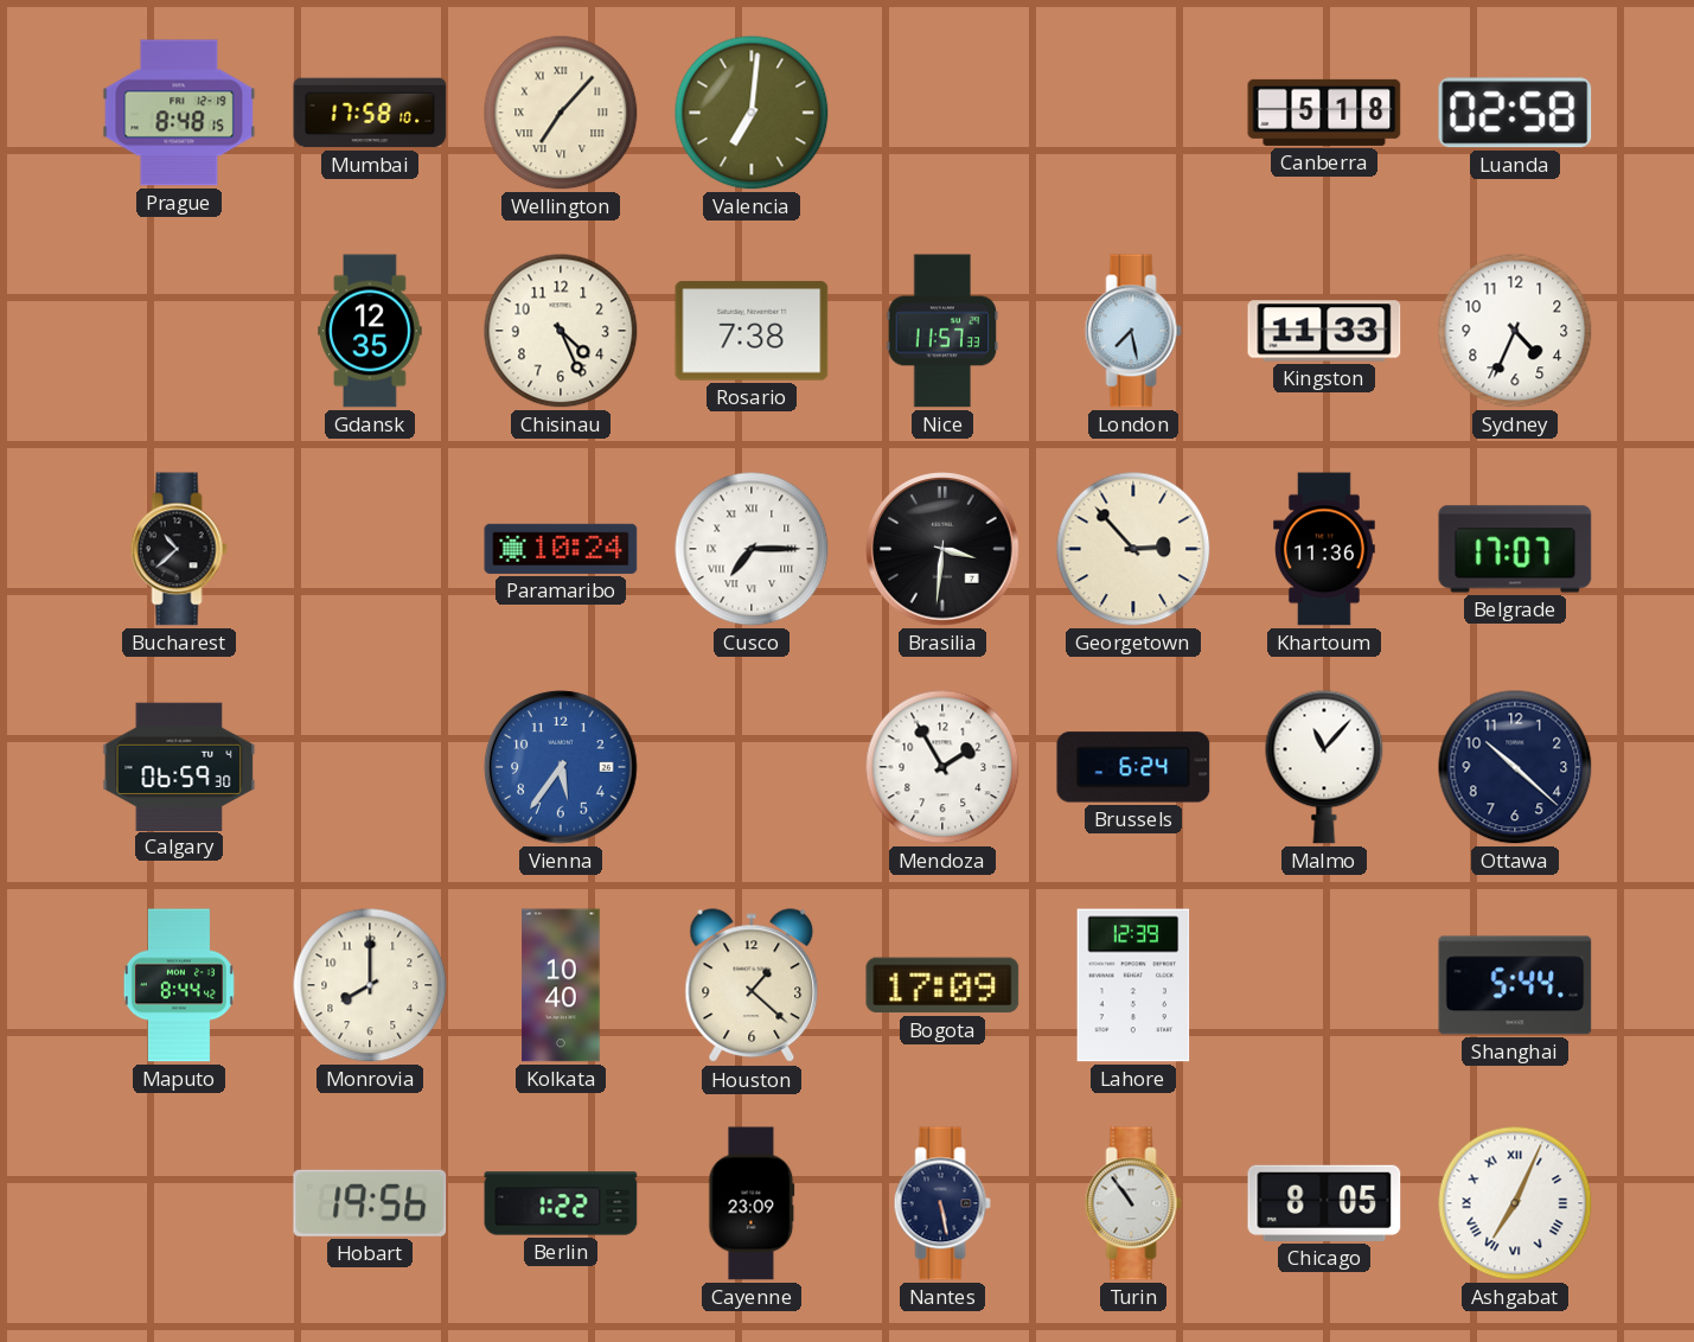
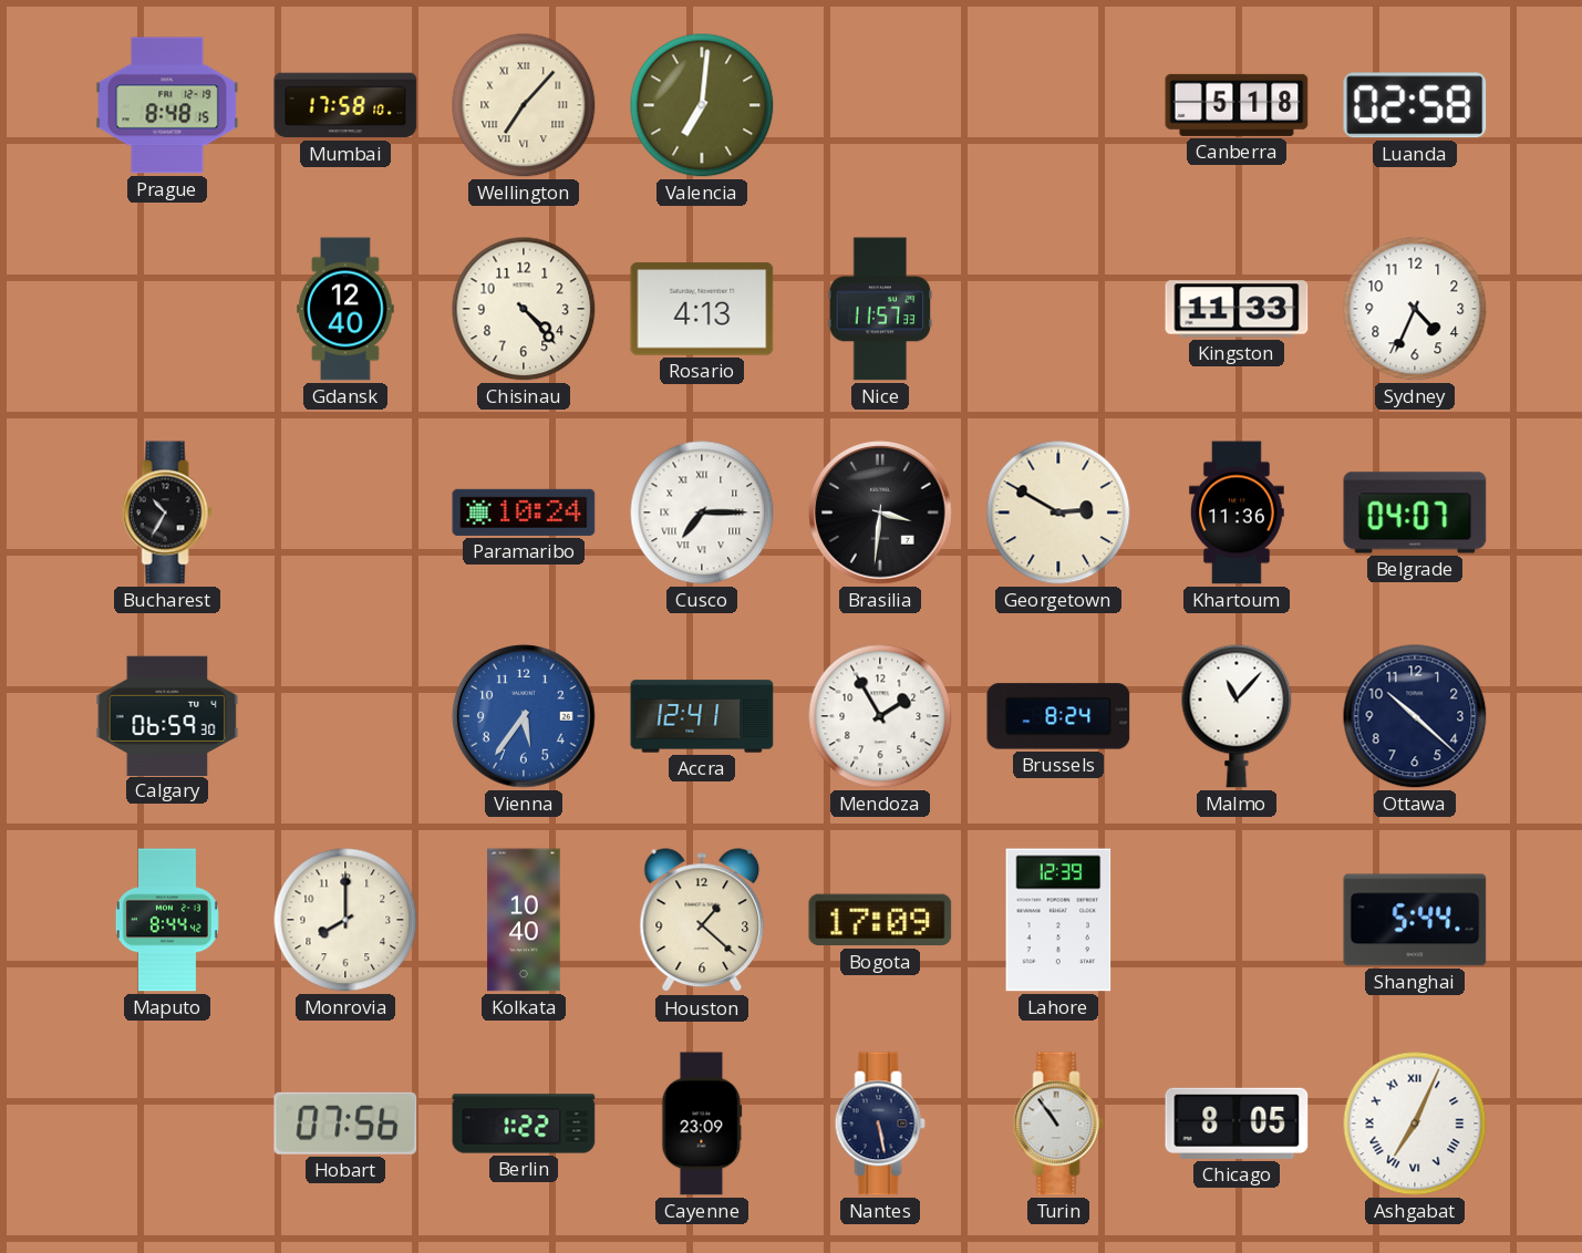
Gdansk: 12:35 -> 12:40
Chisinau: 4:26 -> 4:23
Rosario: 7:38 -> 4:13
London: 7:28 -> none
Bucharest: 10:38 -> 10:35
Georgetown: 2:53 -> 2:50
Belgrade: 17:07 -> 04:07
Accra: none -> 12:41
Brussels: 6:24 -> 8:24
Hobart: 19:56 -> 07:56
